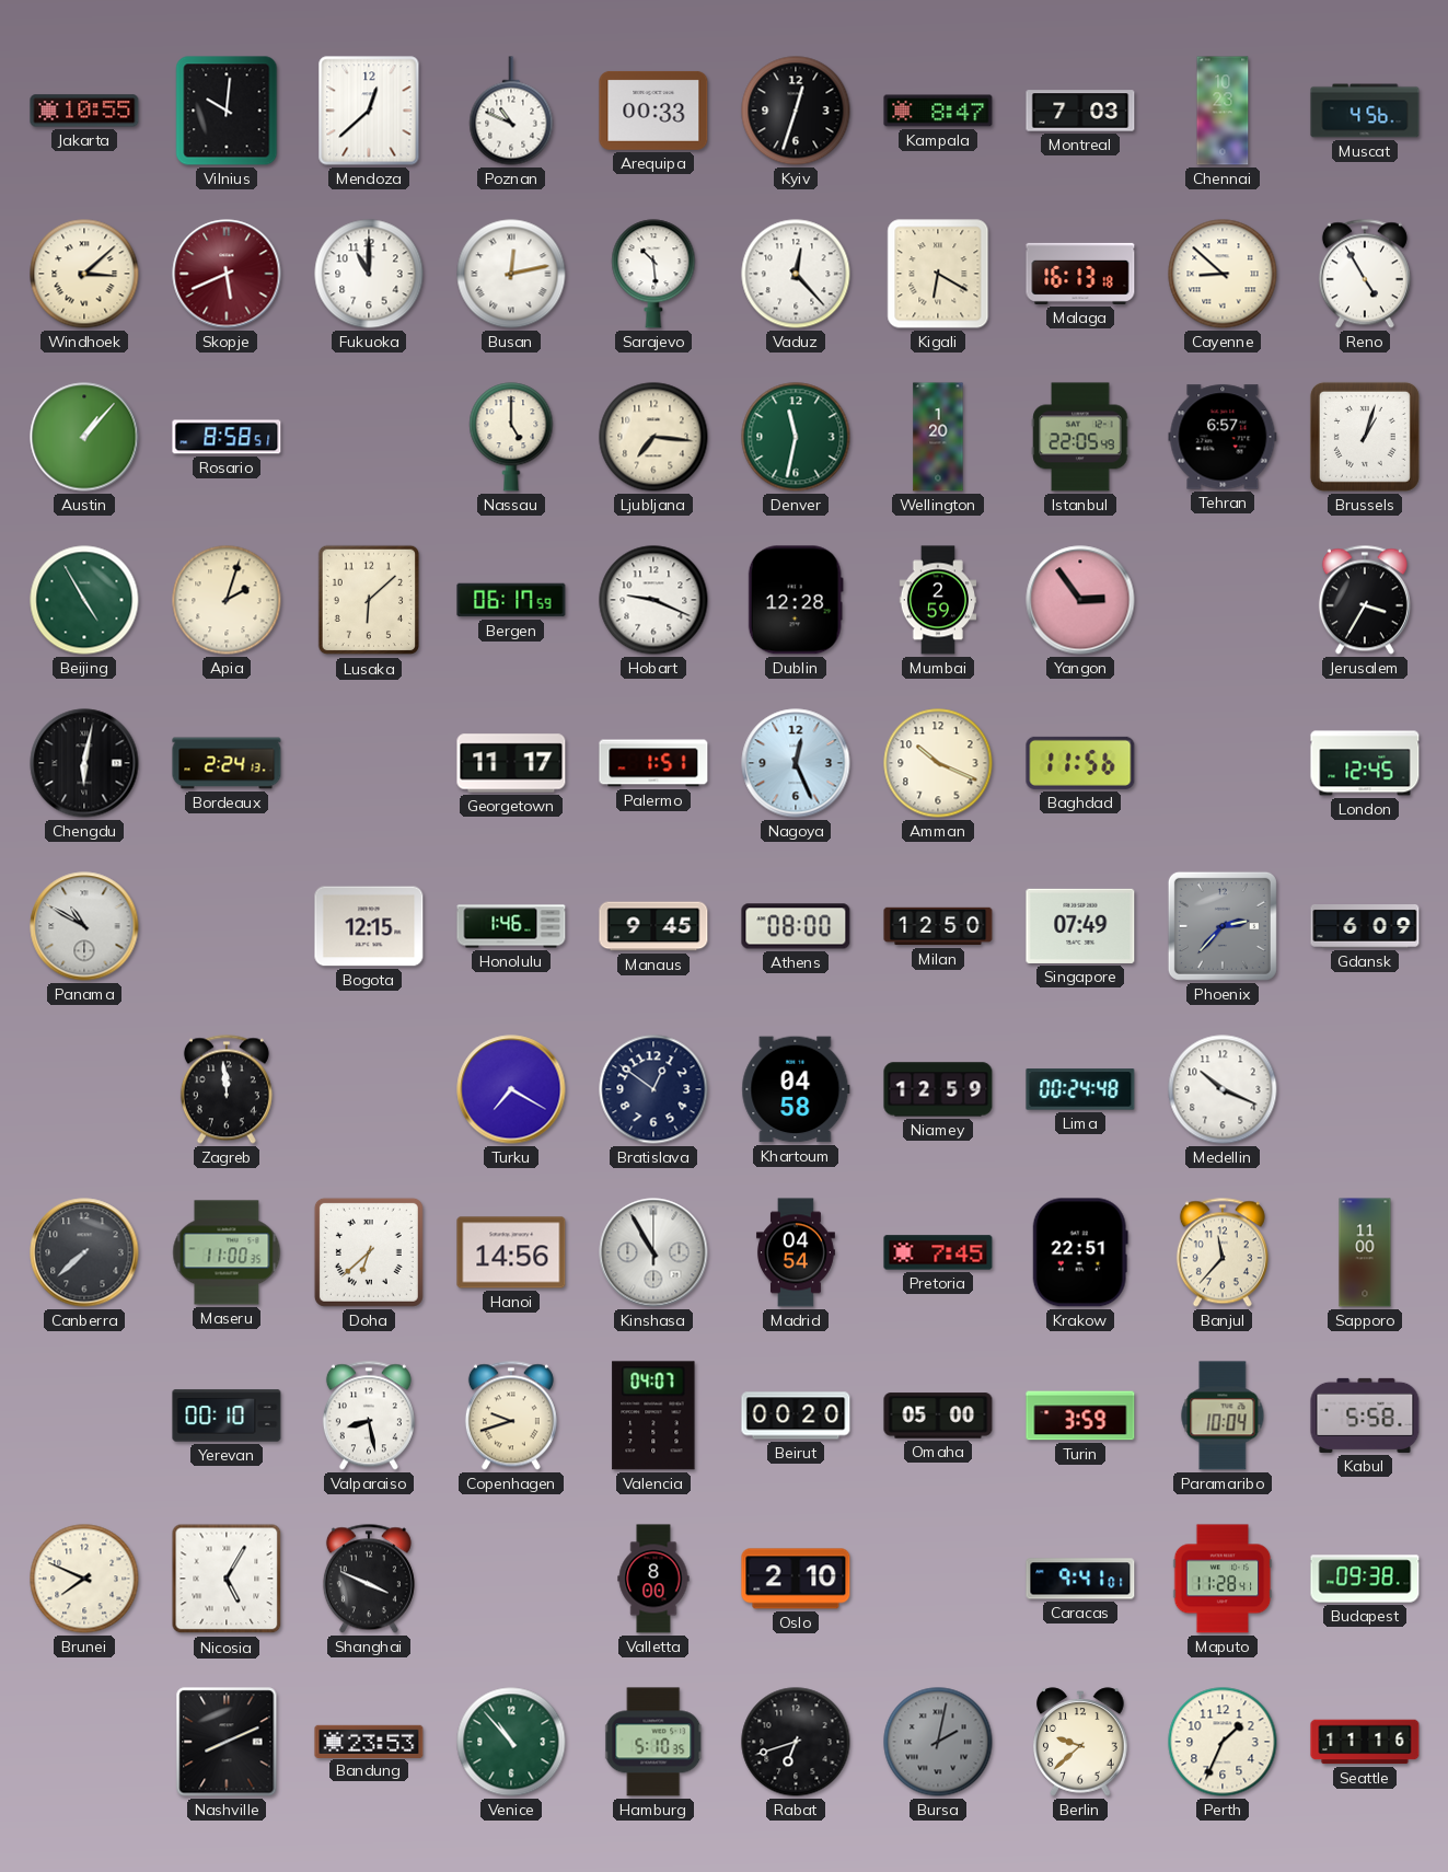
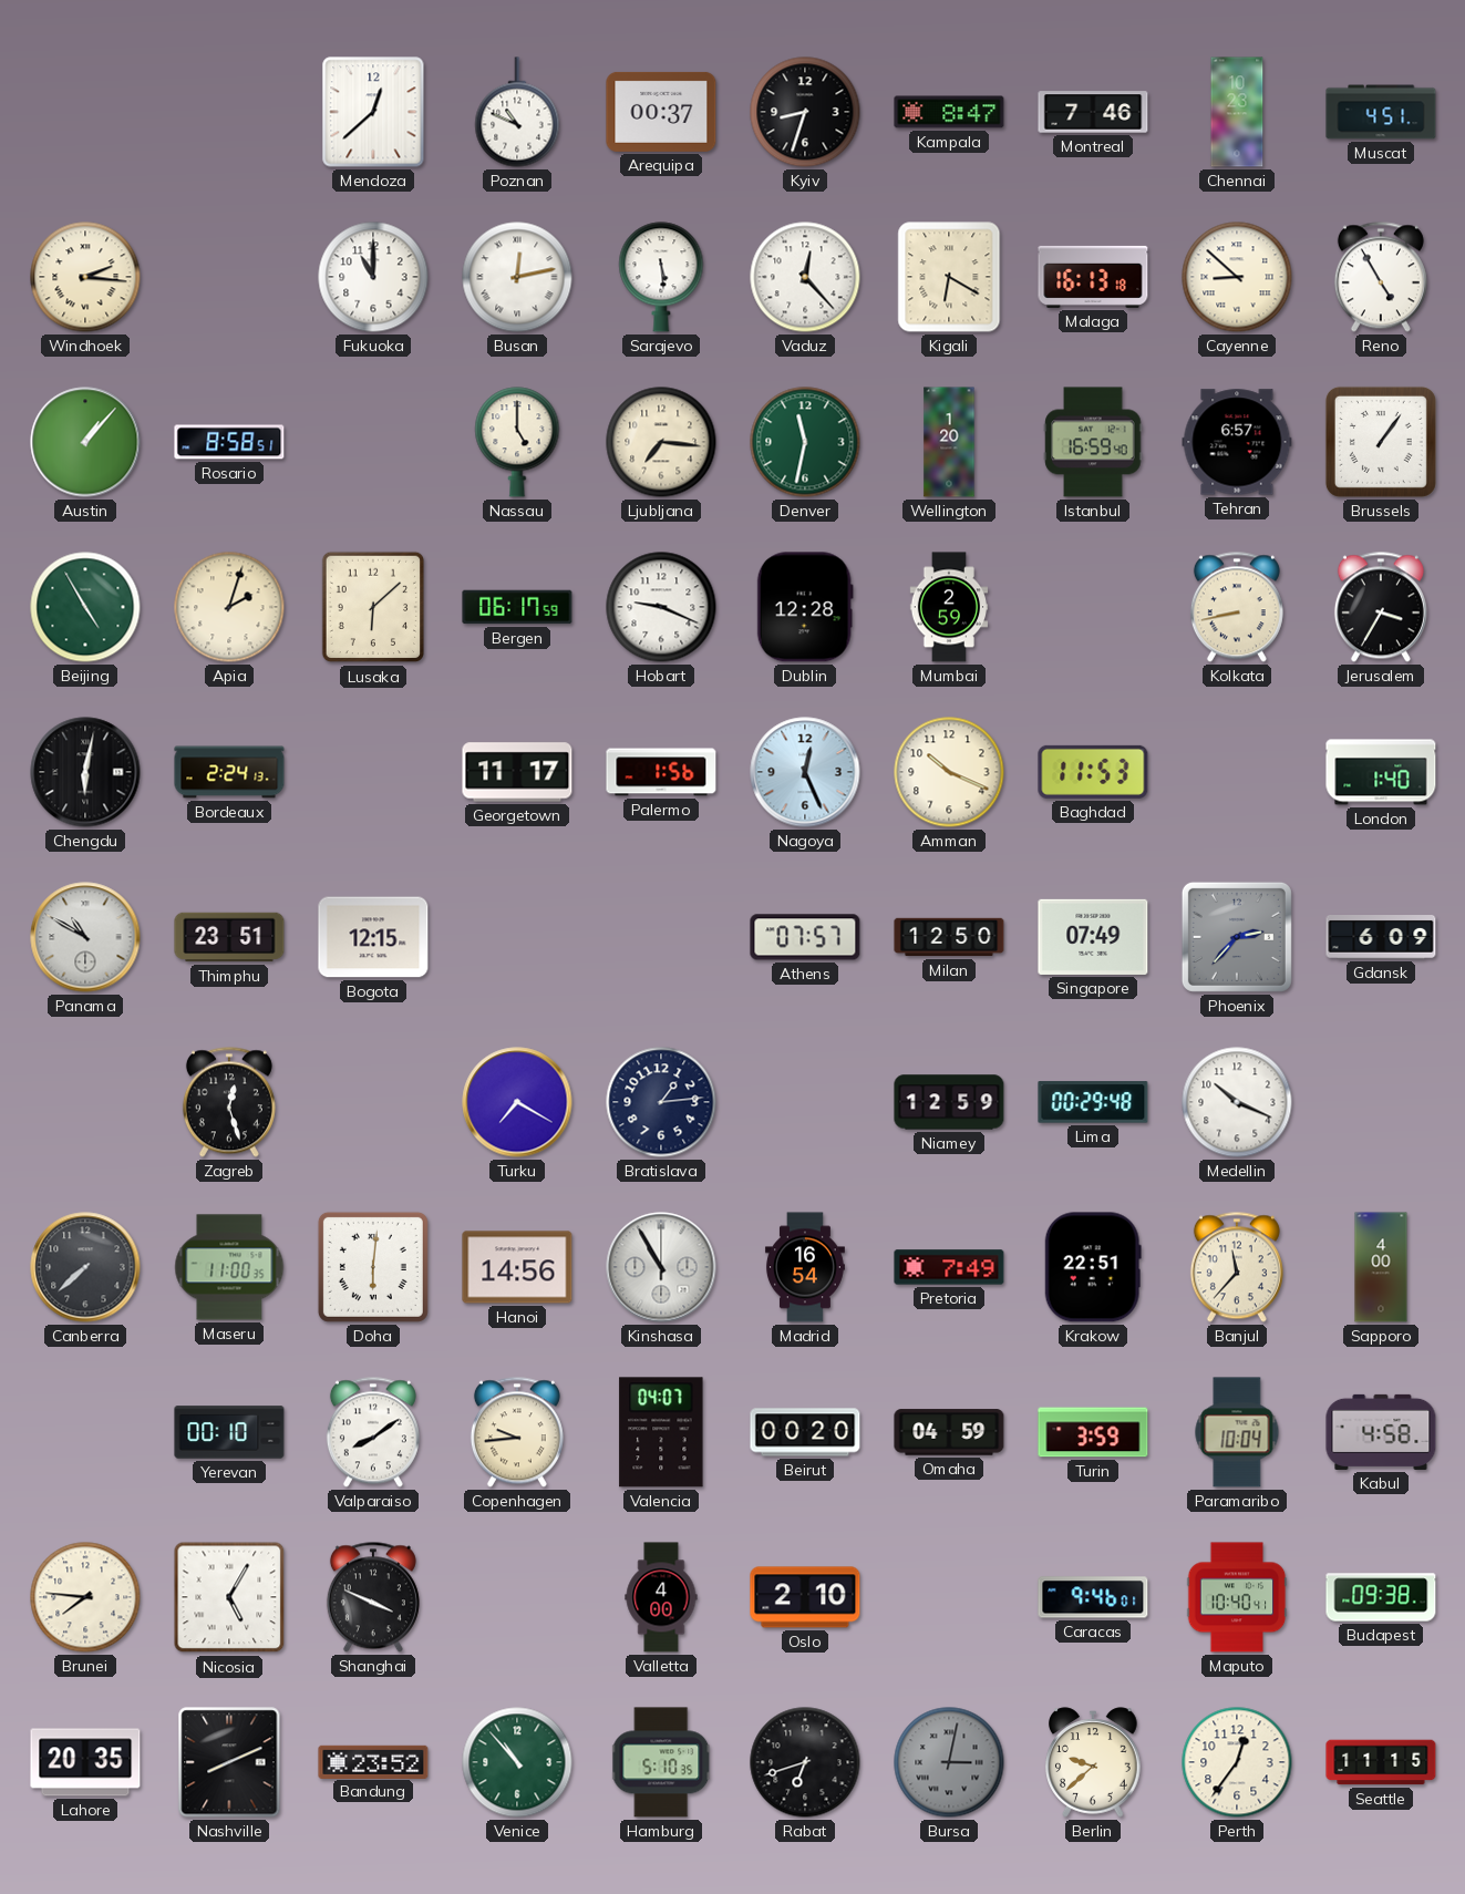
Jakarta: 10:55 -> none
Vilnius: 10:01 -> none
Arequipa: 00:33 -> 00:37
Kyiv: 12:33 -> 8:33
Montreal: 7:03 -> 7:46
Muscat: 4:56 -> 4:51
Windhoek: 3:08 -> 2:16
Skopje: 5:41 -> none
Sarajevo: 10:29 -> 5:29
Istanbul: 22:05 -> 16:59
Brussels: 1:03 -> 1:06
Yangon: 2:54 -> none
Kolkata: none -> 8:43
Palermo: 1:51 -> 1:56
Baghdad: 11:56 -> 11:53
London: 12:45 -> 1:40
Thimphu: none -> 23:51
Honolulu: 1:46 -> none
Manaus: 9:45 -> none
Athens: 08:00 -> 07:57
Zagreb: 11:59 -> 12:27
Bratislava: 12:51 -> 1:14
Khartoum: 04:58 -> none
Lima: 00:24 -> 00:29
Doha: 6:38 -> 6:01
Madrid: 04:54 -> 16:54
Pretoria: 7:45 -> 7:49
Sapporo: 11:00 -> 4:00
Valparaiso: 8:28 -> 8:09
Copenhagen: 9:42 -> 9:44
Omaha: 05:00 -> 04:59
Kabul: 5:58 -> 4:58
Brunei: 7:49 -> 7:46
Valletta: 8:00 -> 4:00
Caracas: 9:41 -> 9:46
Maputo: 11:28 -> 10:40
Lahore: none -> 20:35
Bandung: 23:53 -> 23:52
Bursa: 2:02 -> 3:02
Perth: 1:34 -> 12:36
Seattle: 11:16 -> 11:15
